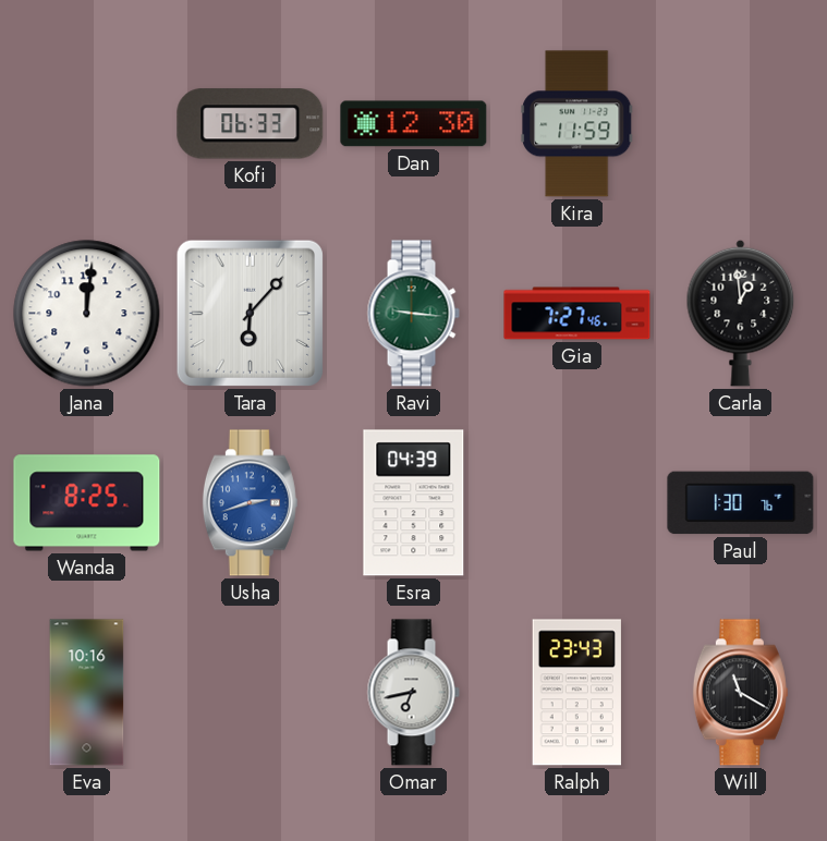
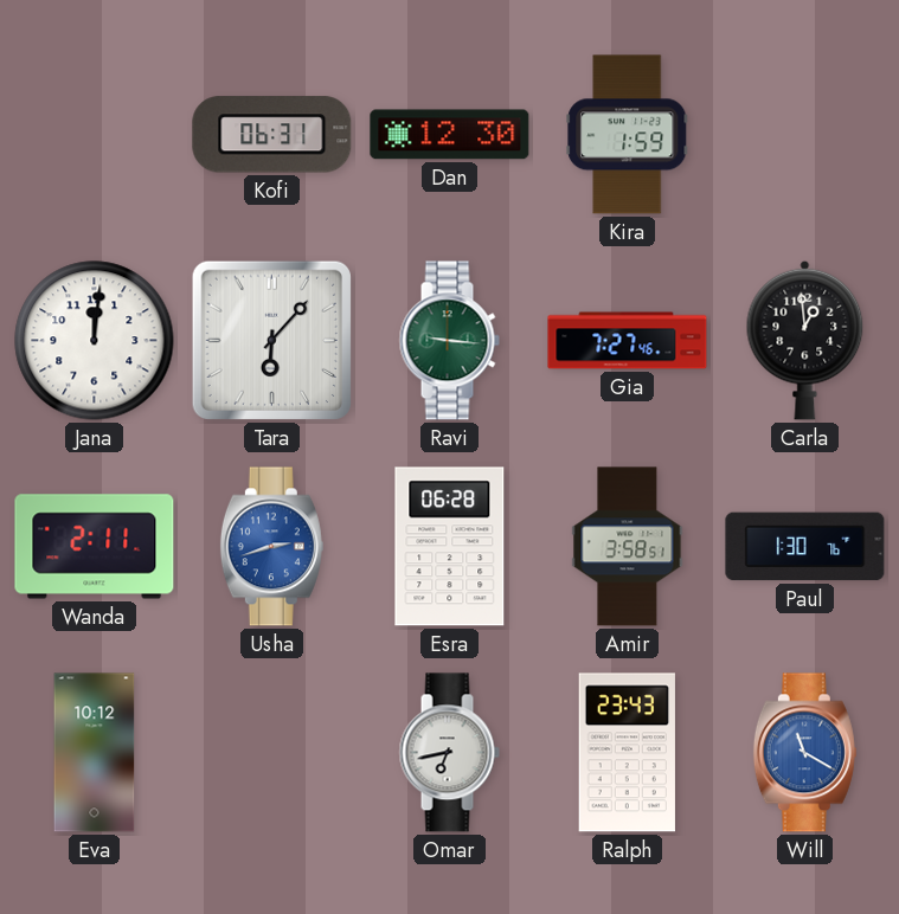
Kofi: 06:33 -> 06:31
Kira: 11:59 -> 1:59
Wanda: 8:25 -> 2:11
Esra: 04:39 -> 06:28
Amir: none -> 3:58
Eva: 10:16 -> 10:12
Will dial: black -> blue
